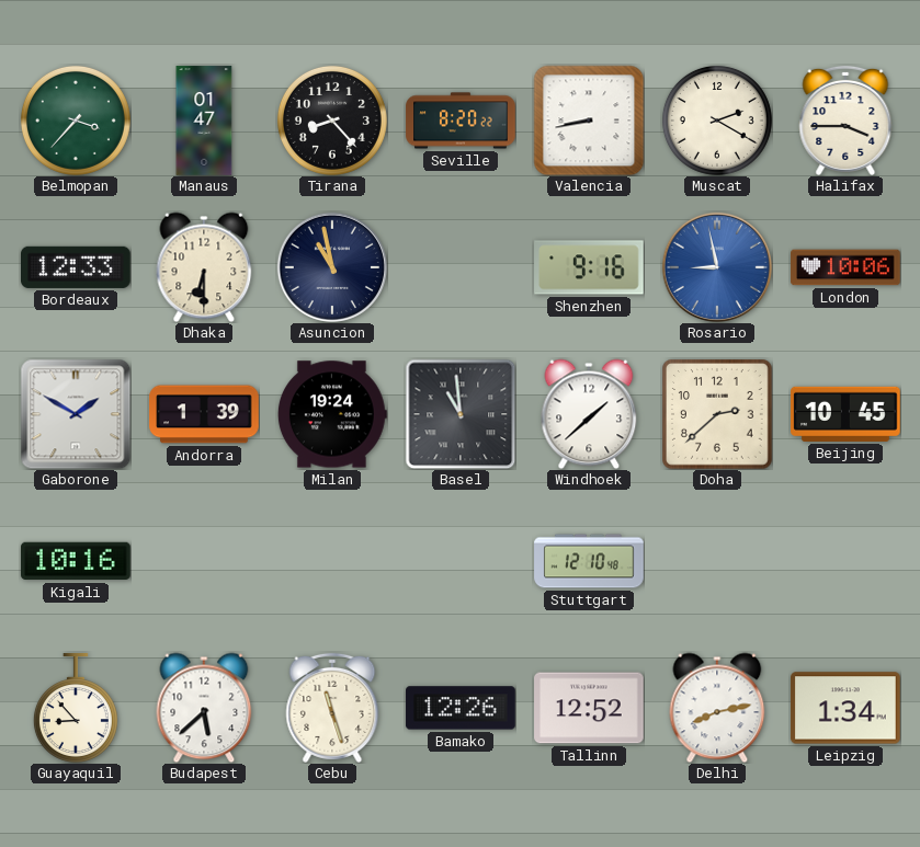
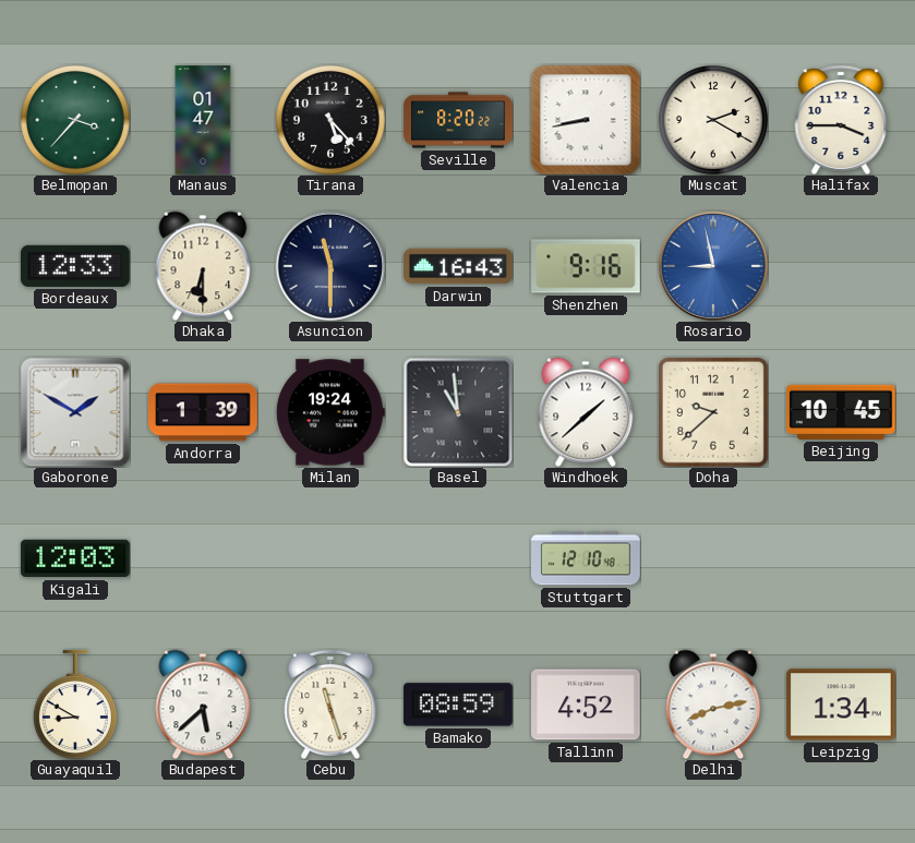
Tirana: 8:23 -> 5:23
Asuncion: 10:58 -> 11:30
Darwin: none -> 16:43
London: 10:06 -> none
Doha: 2:38 -> 9:38
Kigali: 10:16 -> 12:03
Guayaquil: 8:53 -> 8:50
Bamako: 12:26 -> 08:59
Tallinn: 12:52 -> 4:52
